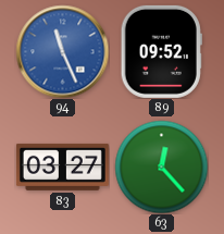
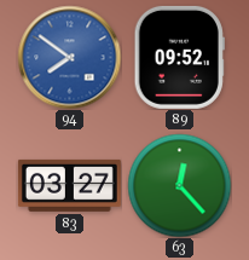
94: 11:26 -> 7:51
